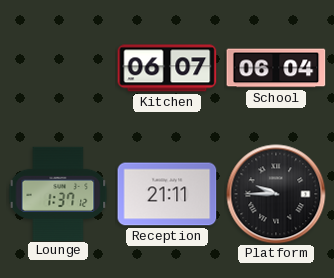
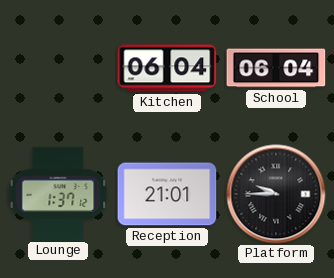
Kitchen: 06:07 -> 06:04
Reception: 21:11 -> 21:01
